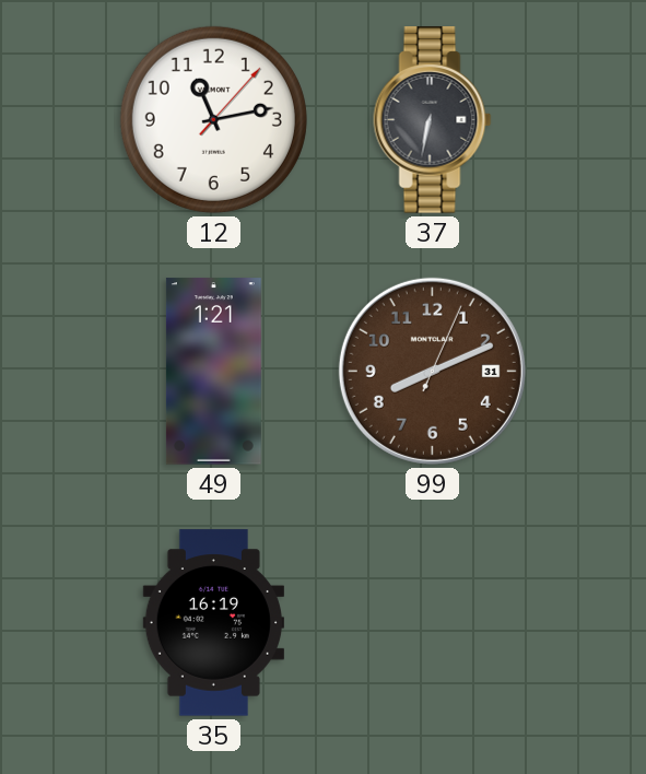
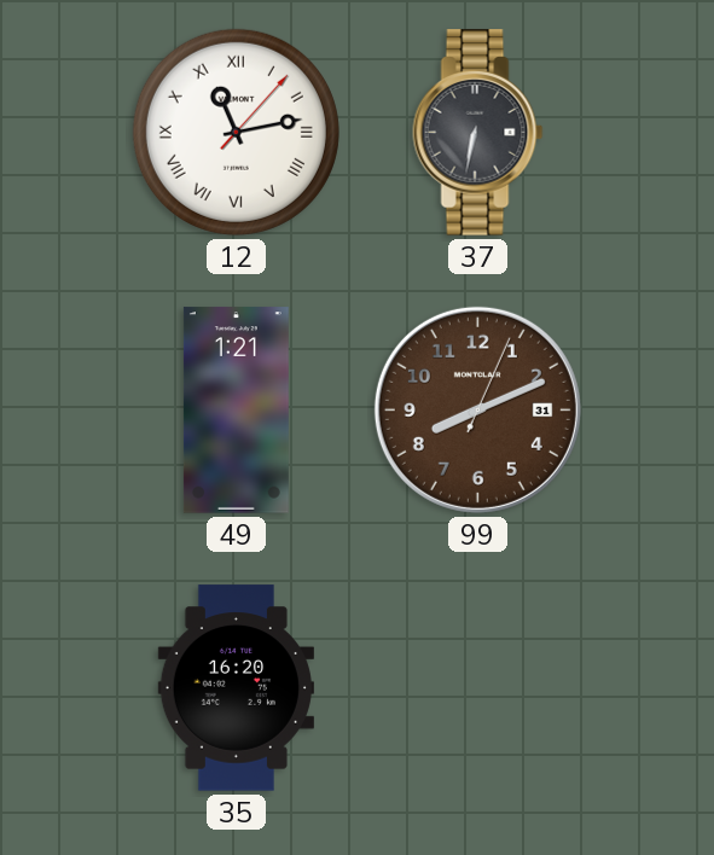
12 numerals: Arabic -> Roman
35: 16:19 -> 16:20
